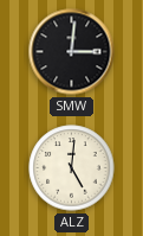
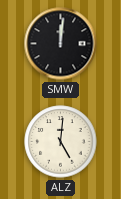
SMW: 3:01 -> 12:01
